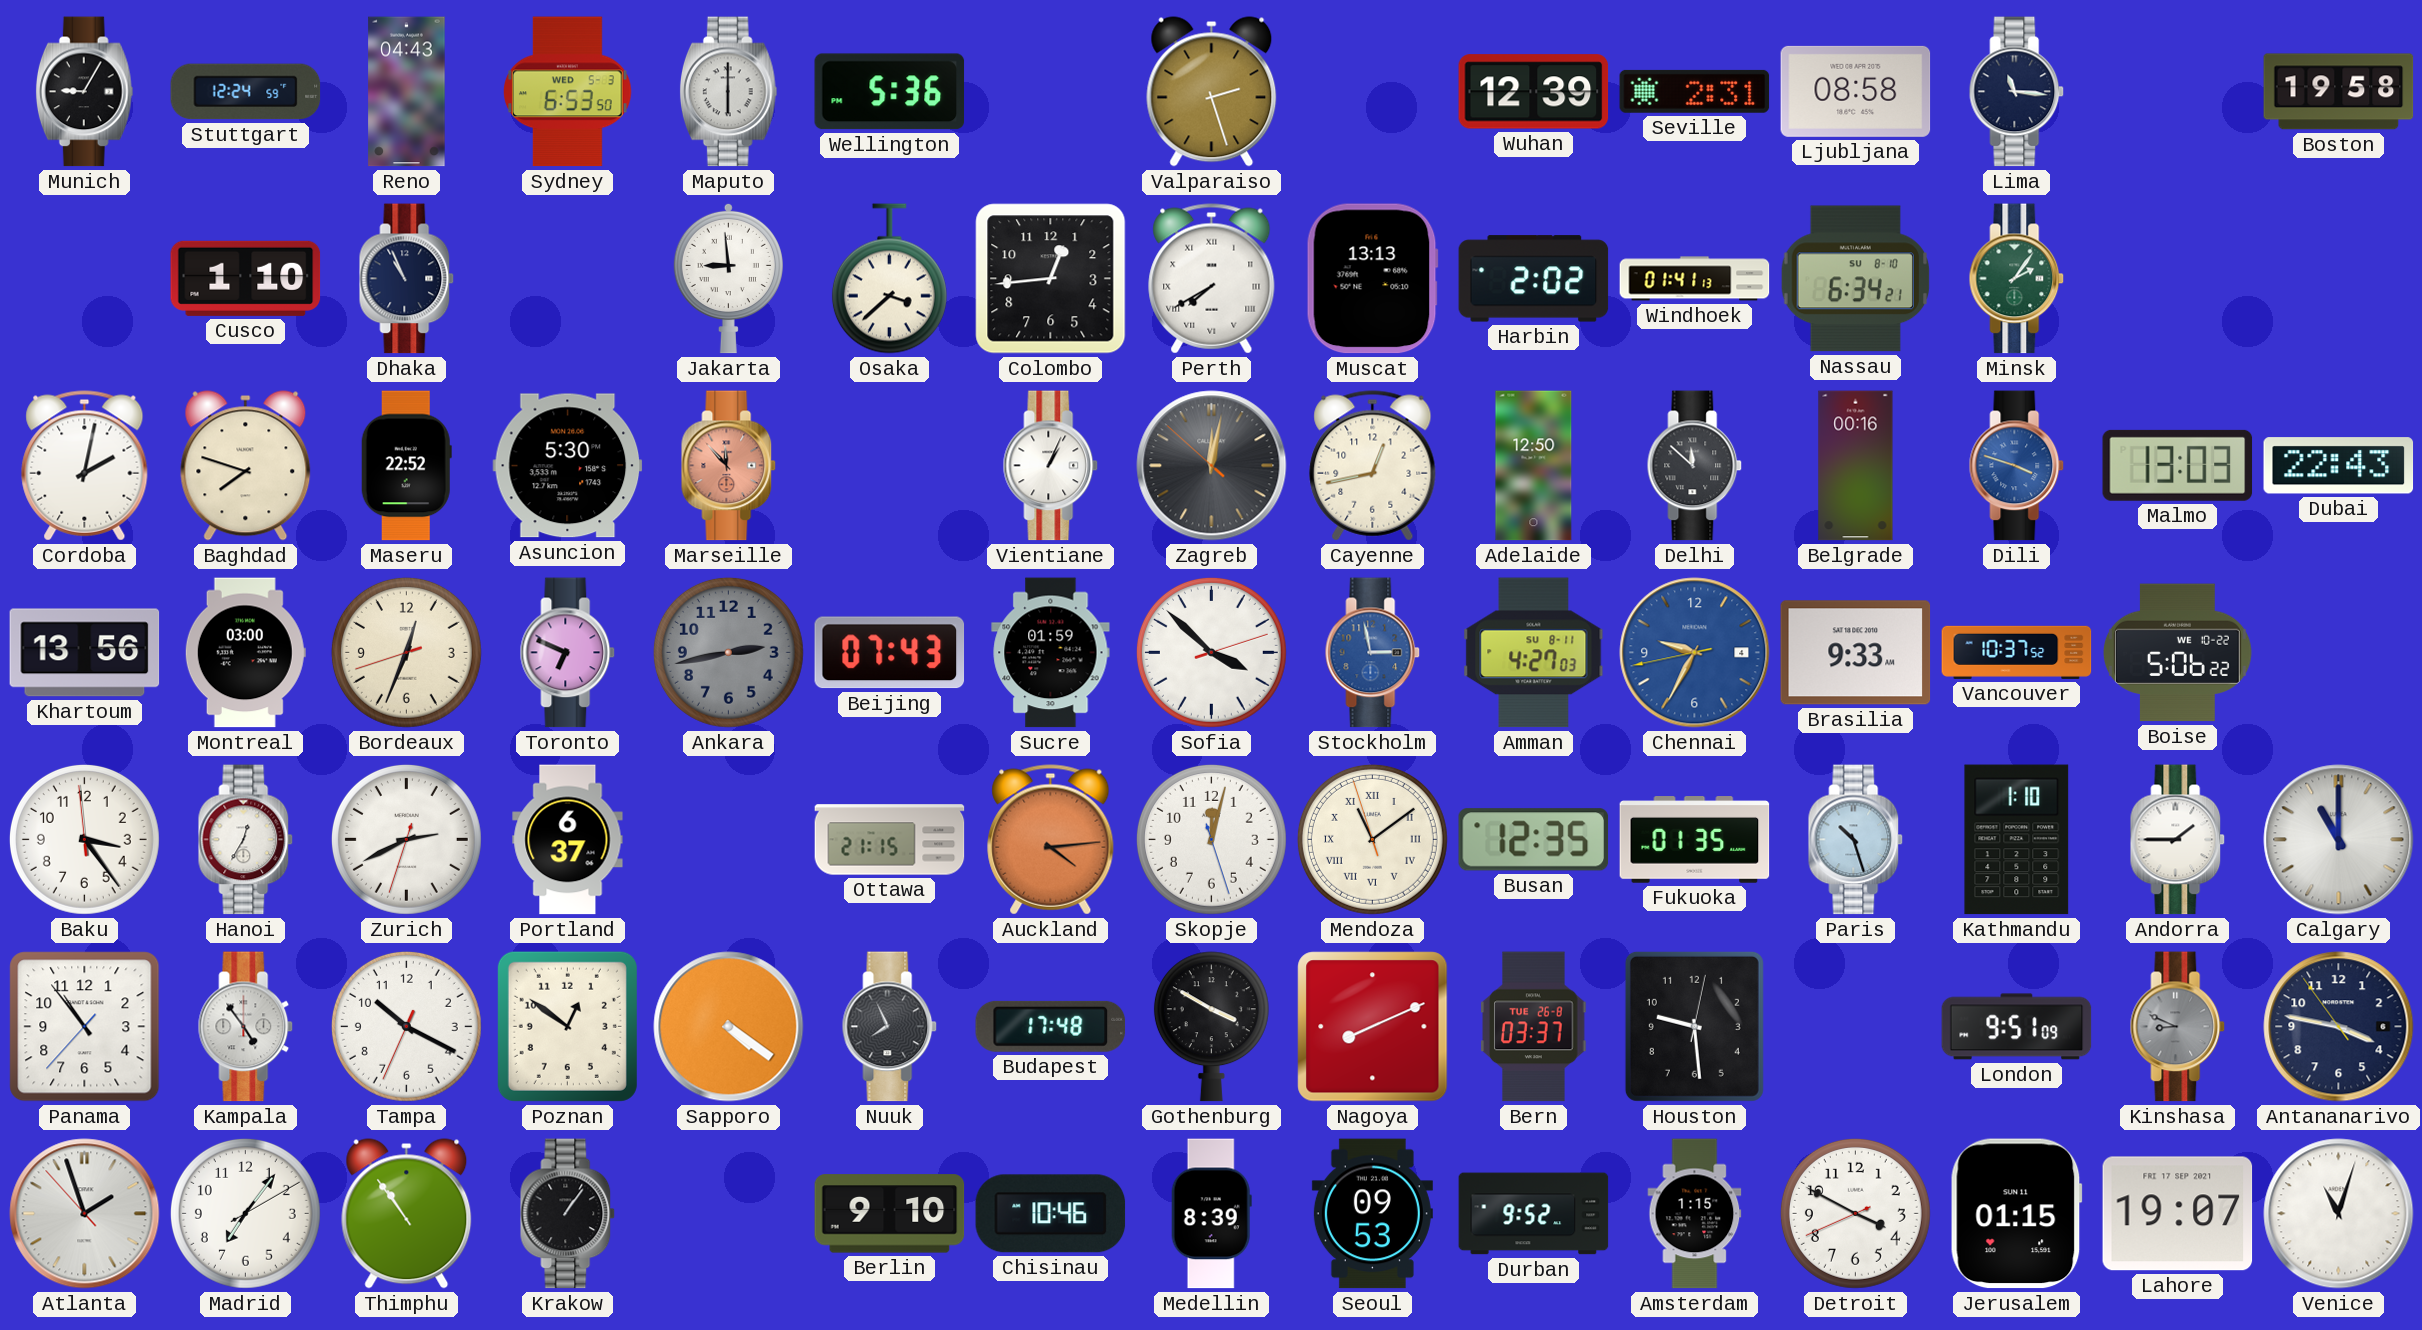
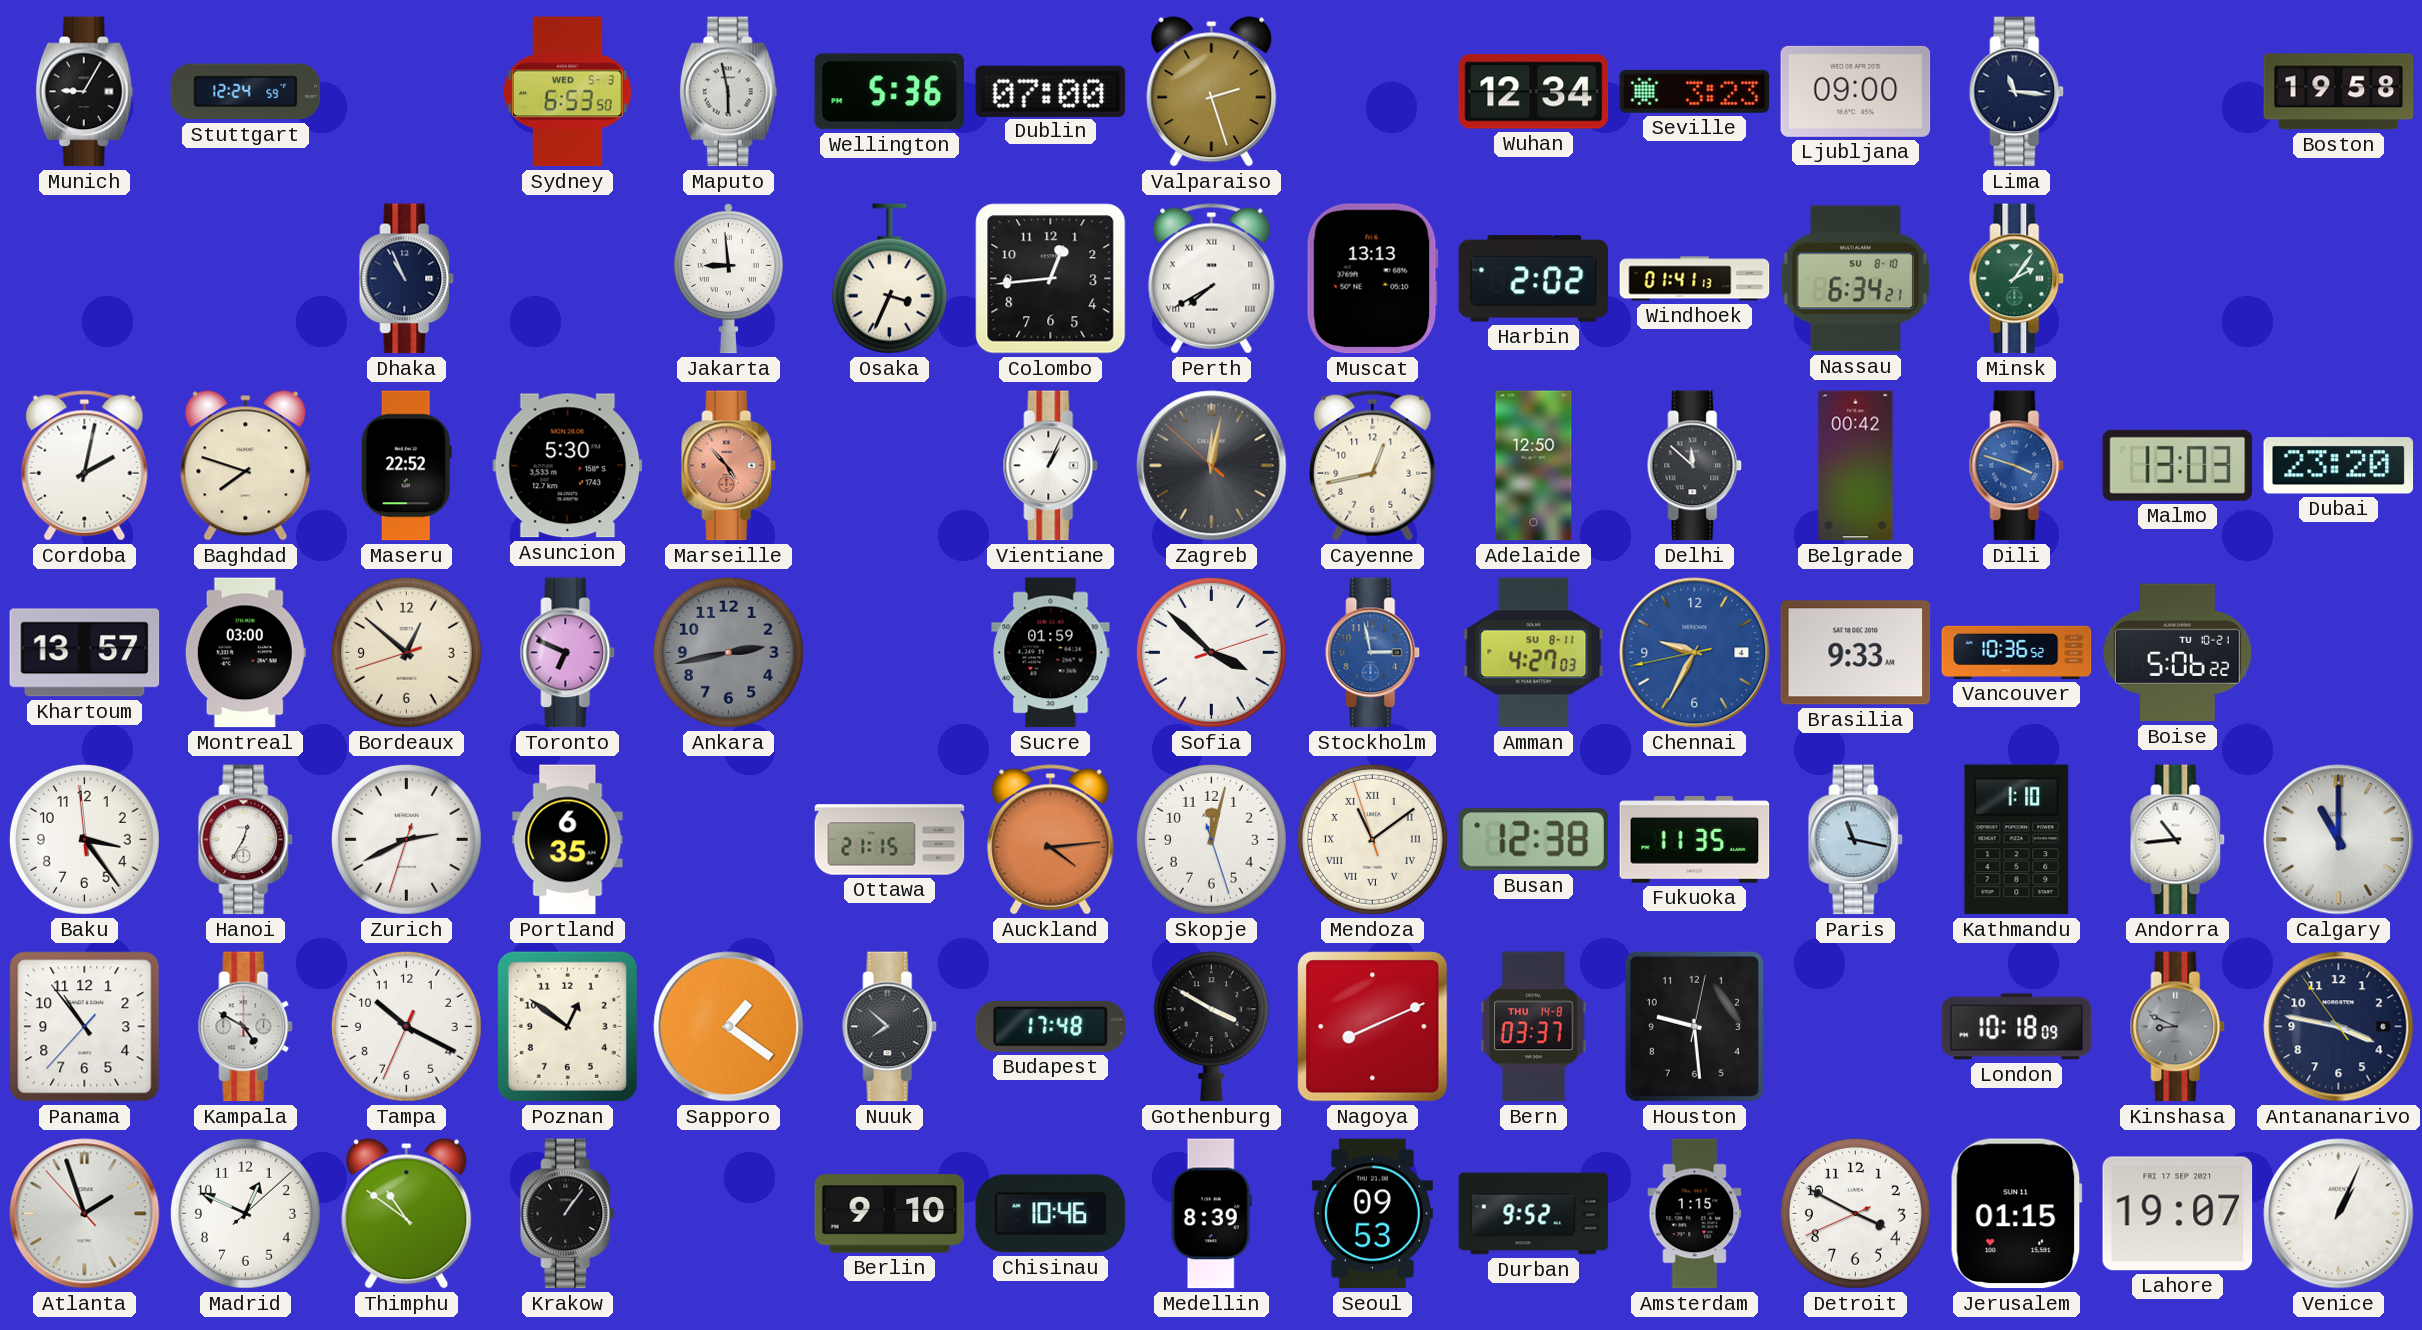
Reno: 04:43 -> none
Maputo: 6:00 -> 5:58
Dublin: none -> 07:00
Wuhan: 12:39 -> 12:34
Seville: 2:31 -> 3:23
Ljubljana: 08:58 -> 09:00
Cusco: 1:10 -> none
Osaka: 3:38 -> 3:34
Marseille: 11:53 -> 4:53
Belgrade: 00:16 -> 00:42
Dubai: 22:43 -> 23:20
Khartoum: 13:56 -> 13:57
Bordeaux: 12:33 -> 12:51
Beijing: 07:43 -> none
Vancouver: 10:37 -> 10:36
Boise date: WE 10-22 -> TU 10-21
Portland: 6:37 -> 6:35
Busan: 12:35 -> 12:38
Fukuoka: 01:35 -> 11:35
Paris: 10:27 -> 11:17
Andorra: 1:45 -> 10:44
Kampala: 4:54 -> 4:50
Sapporo: 4:21 -> 1:21
Nuuk: 7:56 -> 7:52
Bern date: TUE 26-8 -> THU 14-8
London: 9:51 -> 10:18
Madrid: 7:06 -> 12:49
Thimphu: 10:54 -> 10:51
Venice: 11:03 -> 1:04
